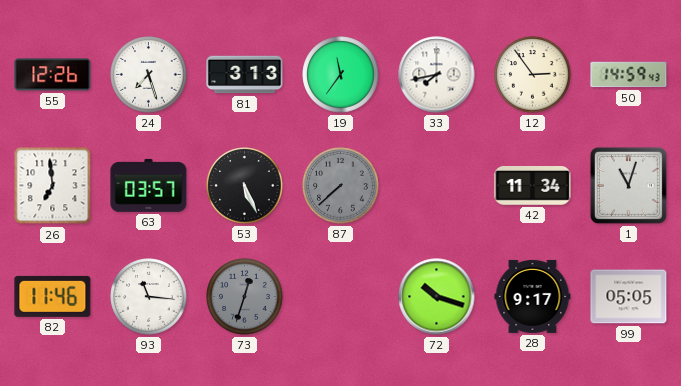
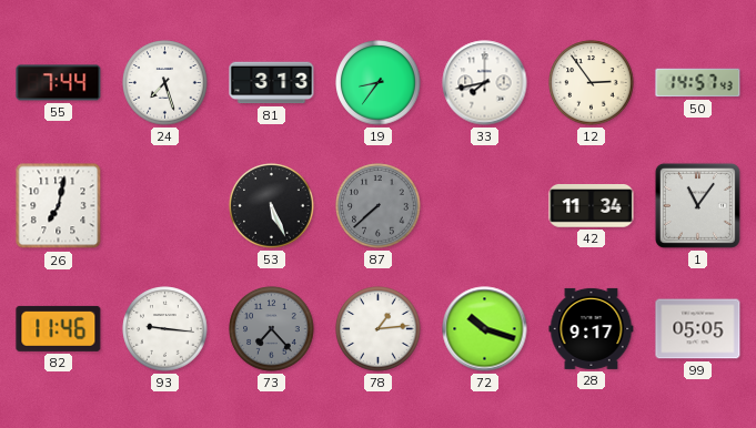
55: 12:26 -> 7:44
19: 11:36 -> 8:36
50: 14:59 -> 14:57
26: 6:59 -> 7:02
63: 03:57 -> none
1: 11:03 -> 11:06
93: 11:16 -> 9:16
73: 12:33 -> 7:23
78: none -> 1:14
